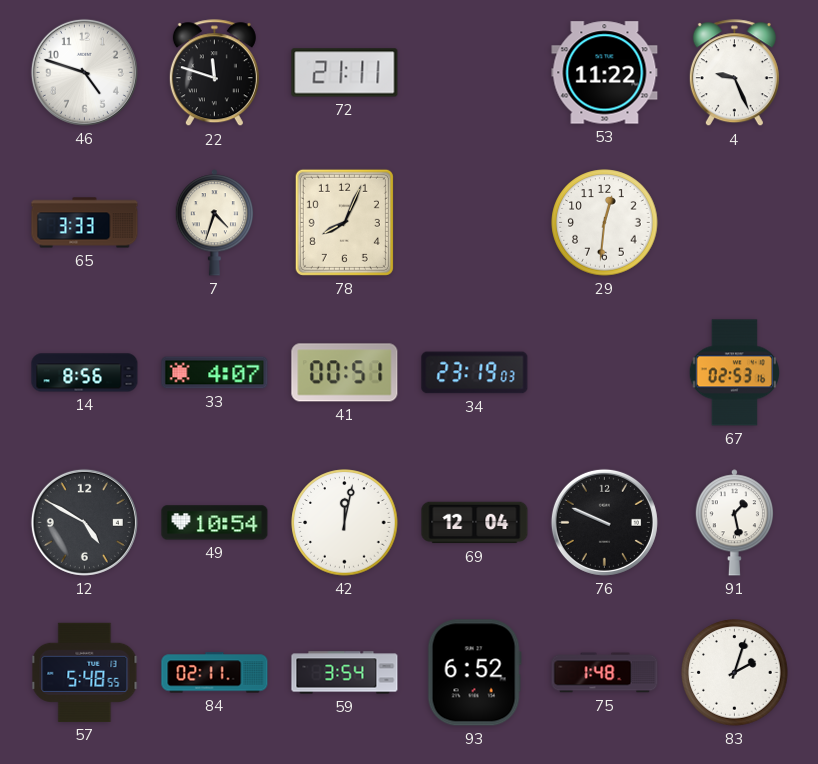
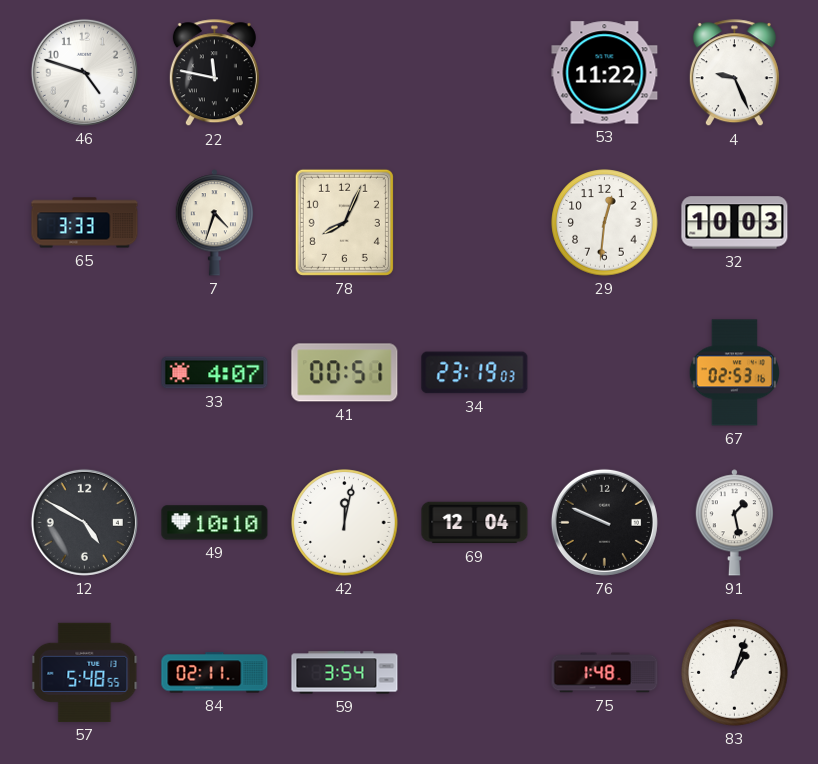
22: 11:48 -> 11:47
72: 21:11 -> none
32: none -> 10:03
14: 8:56 -> none
49: 10:54 -> 10:10
93: 6:52 -> none
83: 2:03 -> 1:03
